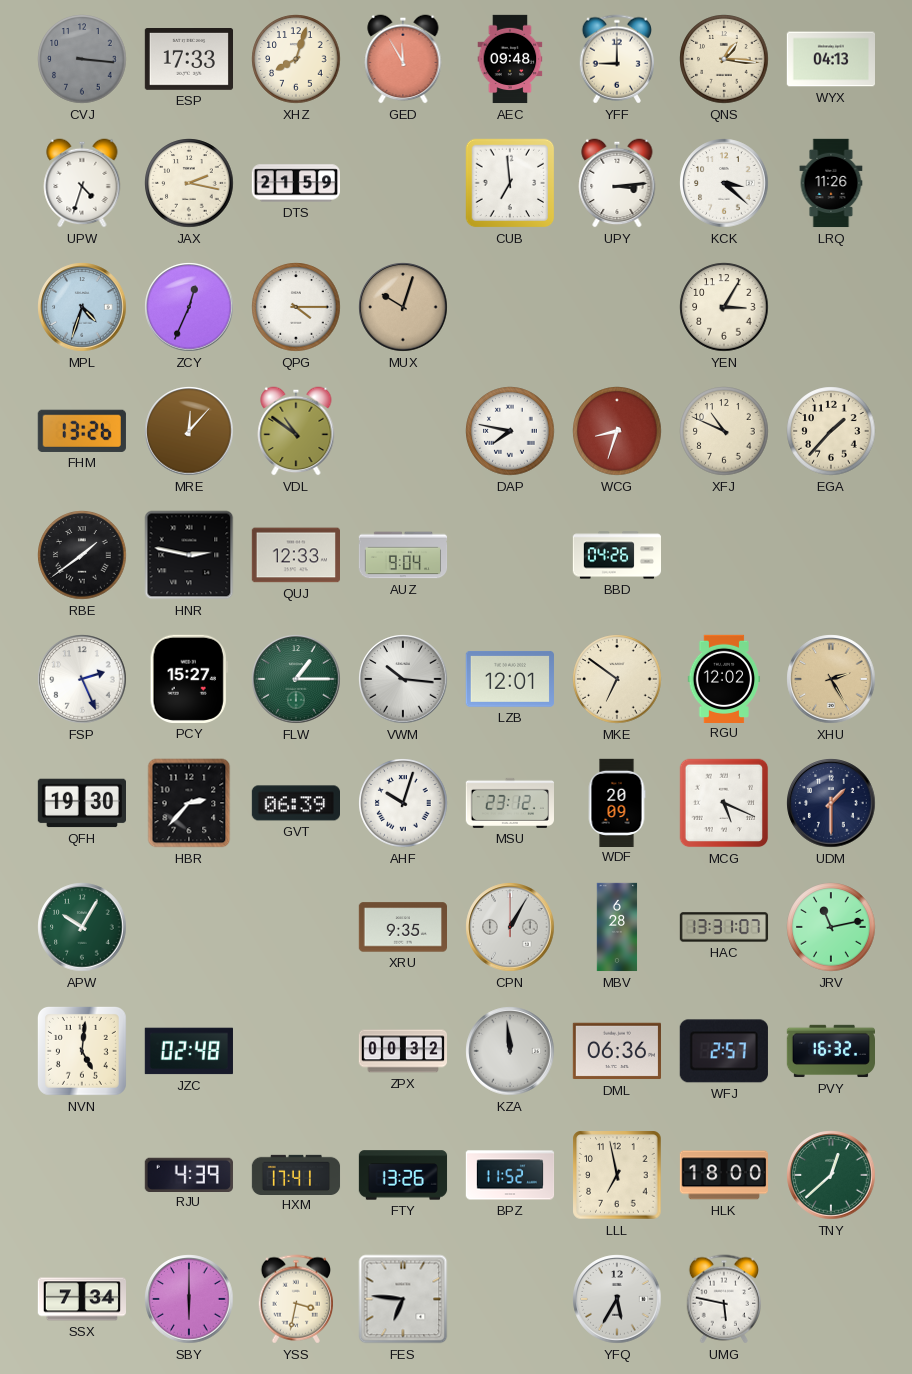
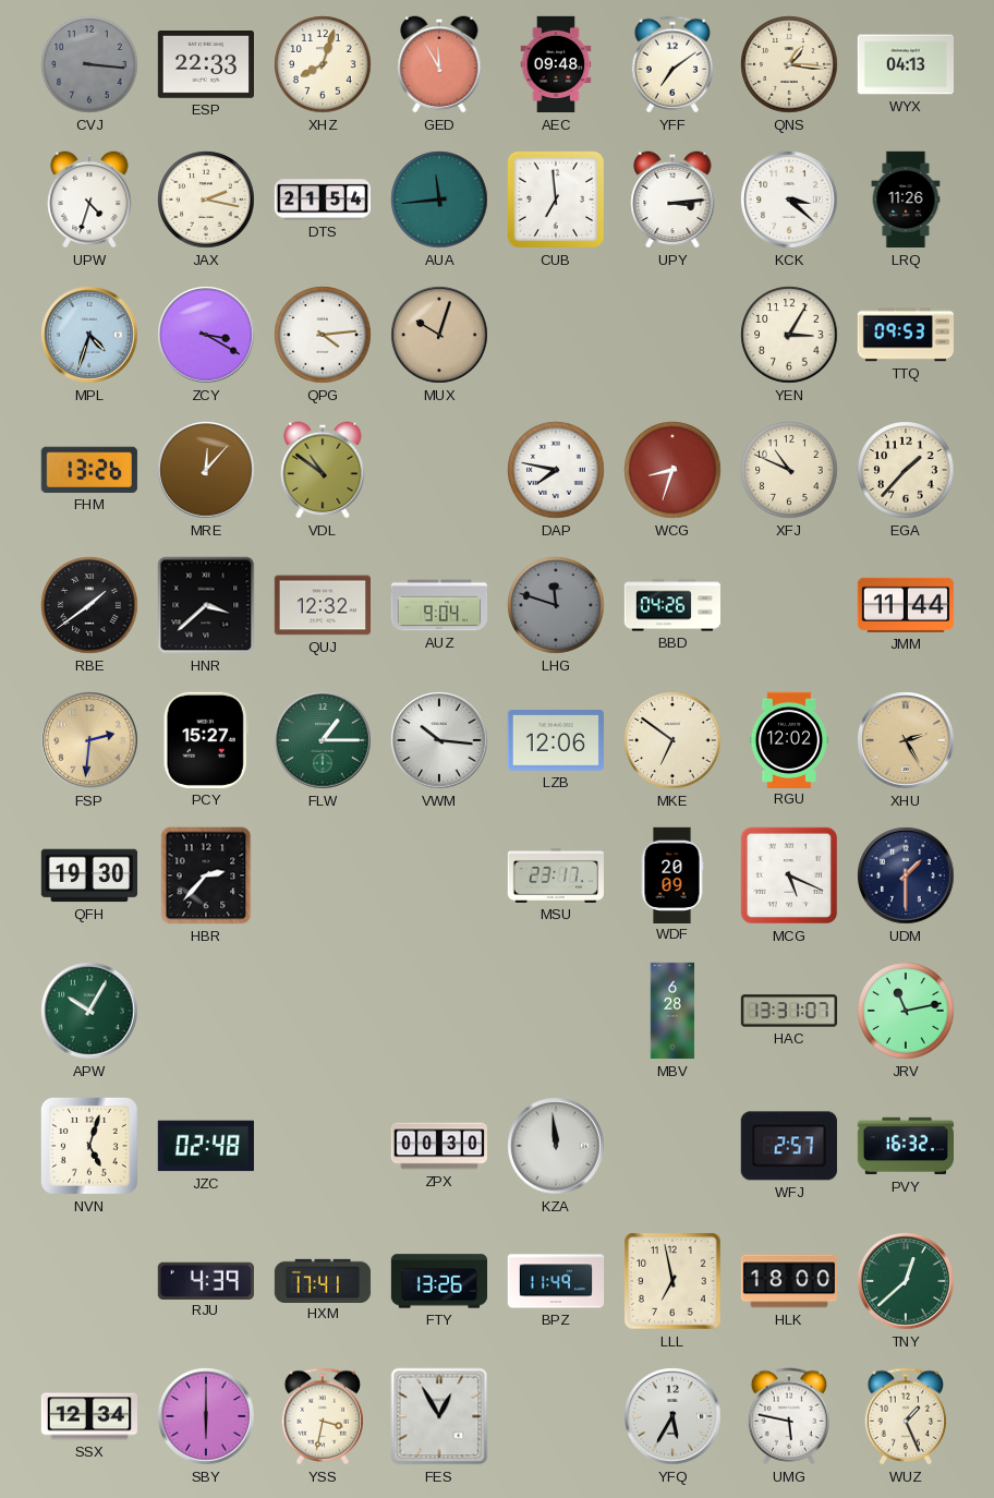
ESP: 17:33 -> 22:33
YFF: 9:00 -> 7:09
DTS: 21:59 -> 21:54
AUA: none -> 11:44
ZCY: 12:34 -> 3:20
QPG: 4:15 -> 4:14
TTQ: none -> 09:53
HNR: 2:47 -> 3:38
QUJ: 12:33 -> 12:32
LHG: none -> 11:48
JMM: none -> 11:44
FSP: 2:26 -> 2:31
FSP dial: white -> champagne
LZB: 12:01 -> 12:06
GVT: 06:39 -> none
AHF: 10:03 -> none
MSU: 23:12 -> 23:17
XRU: 9:35 -> none
CPN: 1:05 -> none
NVN: 5:01 -> 5:03
ZPX: 00:32 -> 00:30
DML: 06:36 -> none
BPZ: 11:52 -> 11:49
SSX: 7:34 -> 12:34
FES: 6:46 -> 12:55
WUZ: none -> 1:26
